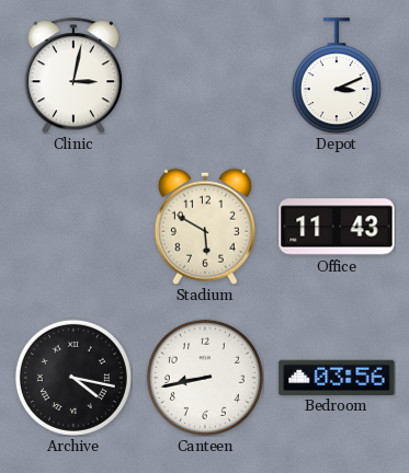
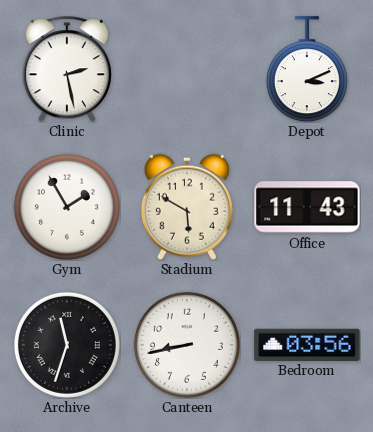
Clinic: 3:02 -> 2:28
Gym: none -> 1:55
Archive: 4:17 -> 11:33
